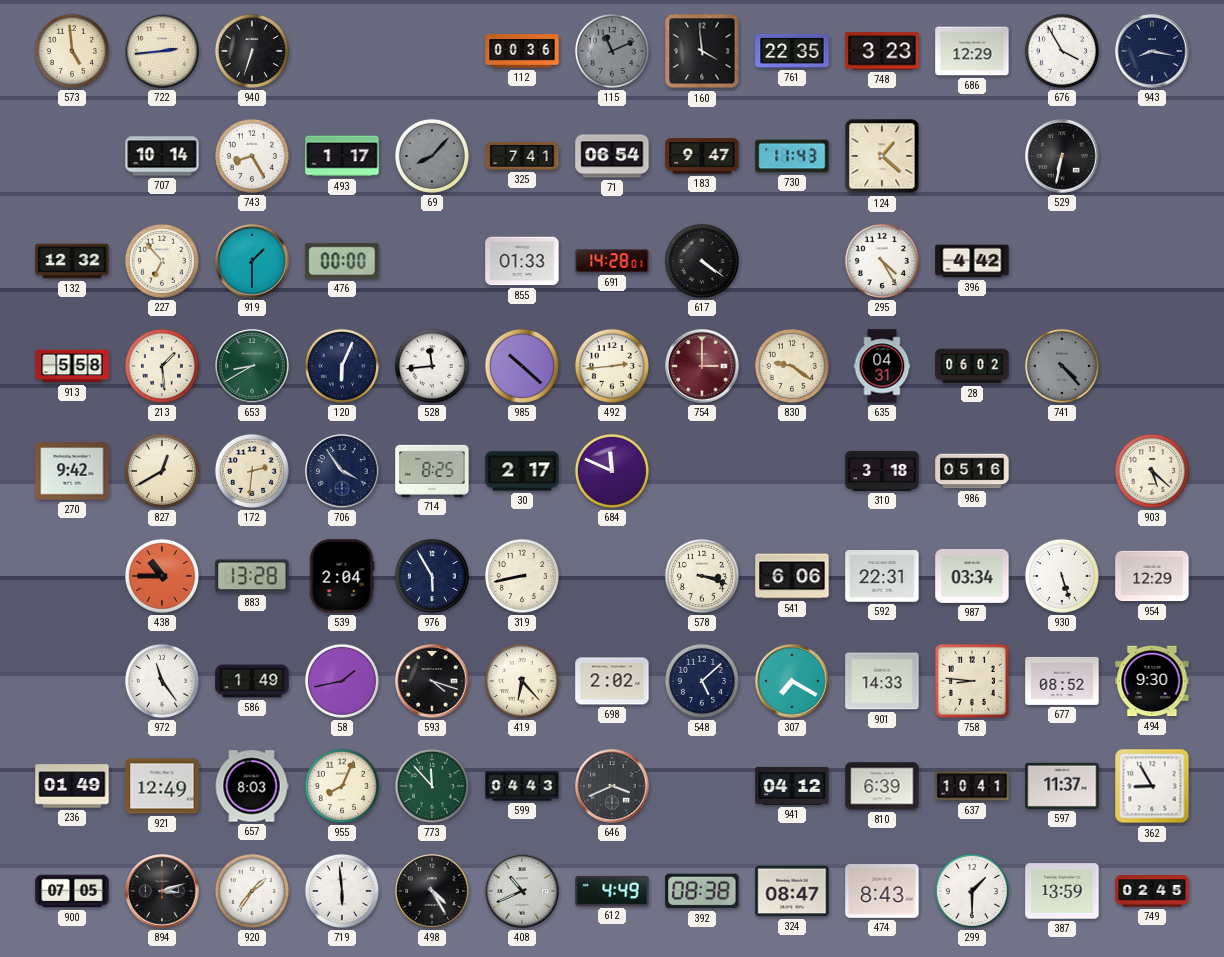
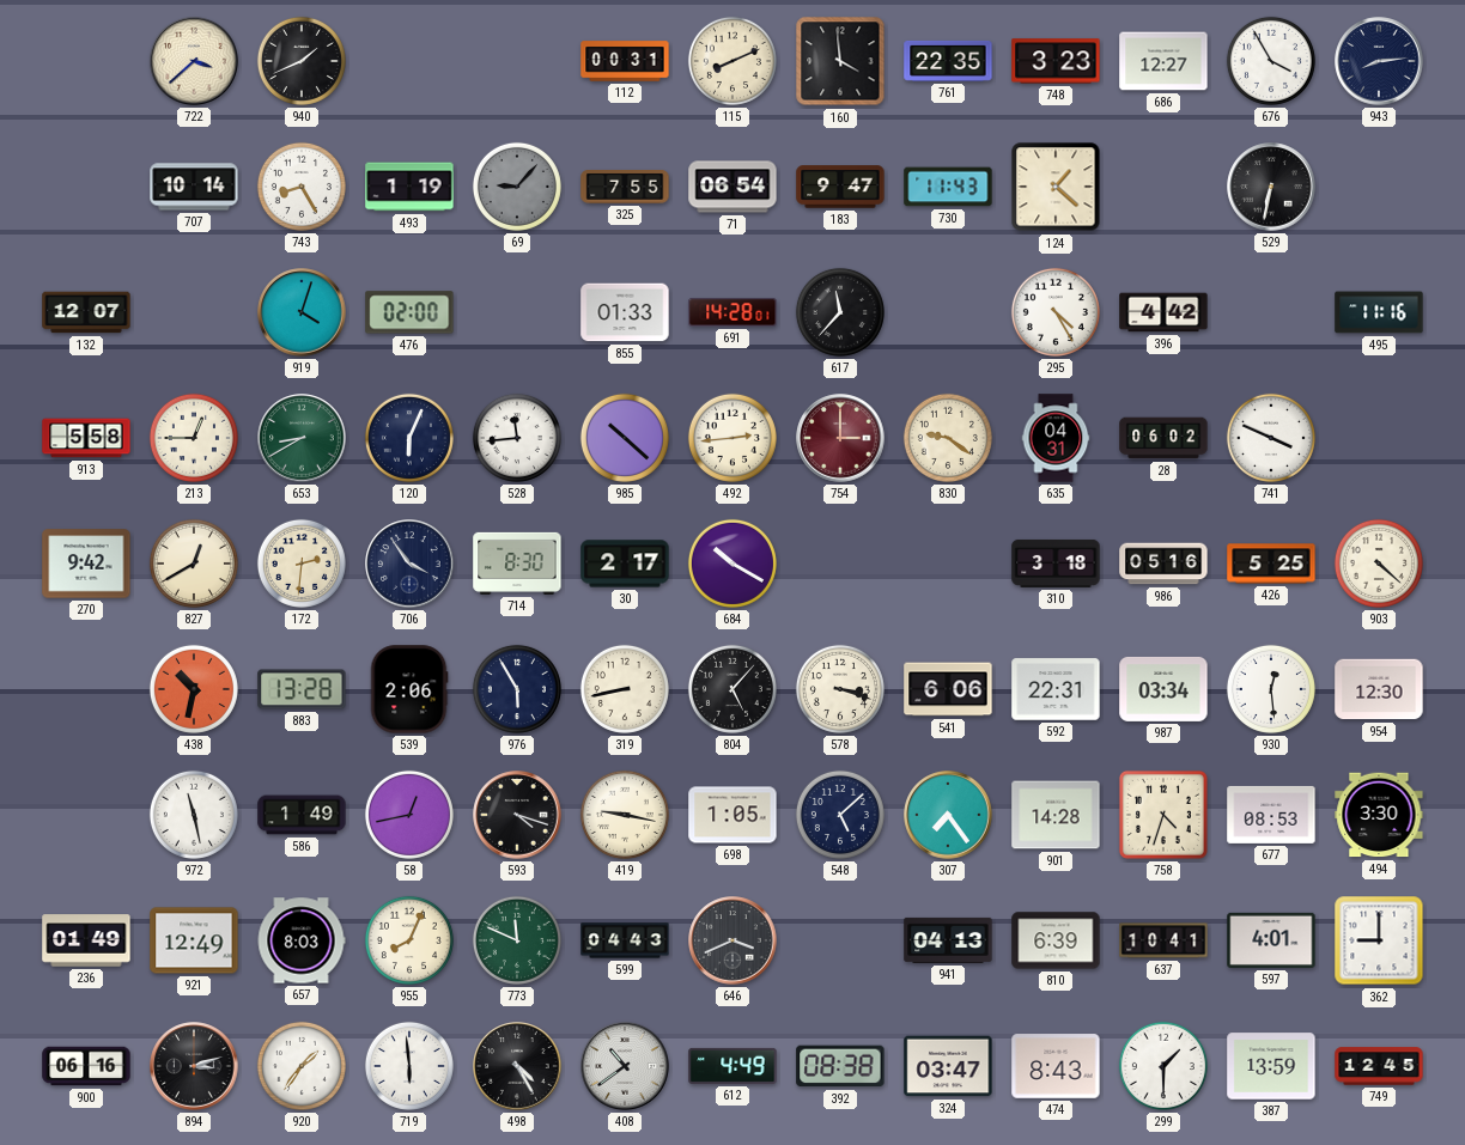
573: 4:59 -> none
722: 2:44 -> 3:38
940: 6:33 -> 1:41
112: 00:36 -> 00:31
115: 11:11 -> 8:11
115 dial: grey -> cream
686: 12:29 -> 12:27
943: 8:17 -> 8:14
493: 1:17 -> 1:19
69: 8:07 -> 9:07
325: 7:41 -> 7:55
132: 12:32 -> 12:07
227: 6:53 -> none
919: 1:30 -> 4:03
476: 00:00 -> 02:00
617: 4:21 -> 11:37
495: none -> 11:16
213: 1:29 -> 12:45
741: 4:23 -> 3:49
741 dial: grey -> white
714: 8:25 -> 8:30
684: 11:49 -> 10:20
426: none -> 5:25
903: 5:22 -> 4:22
438: 10:45 -> 10:32
539: 2:04 -> 2:06
804: none -> 5:07
930: 5:27 -> 12:29
954: 12:29 -> 12:30
972: 11:24 -> 11:28
58: 1:43 -> 12:43
419: 6:23 -> 9:17
698: 2:02 -> 1:05
307: 7:20 -> 7:24
901: 14:33 -> 14:28
758: 8:46 -> 4:33
677: 08:52 -> 08:53
494: 9:30 -> 3:30
773: 11:53 -> 11:49
941: 04:12 -> 04:13
597: 11:37 -> 4:01
362: 8:55 -> 9:00
900: 07:05 -> 06:16
408: 10:41 -> 10:39
324: 08:47 -> 03:47
749: 02:45 -> 12:45
